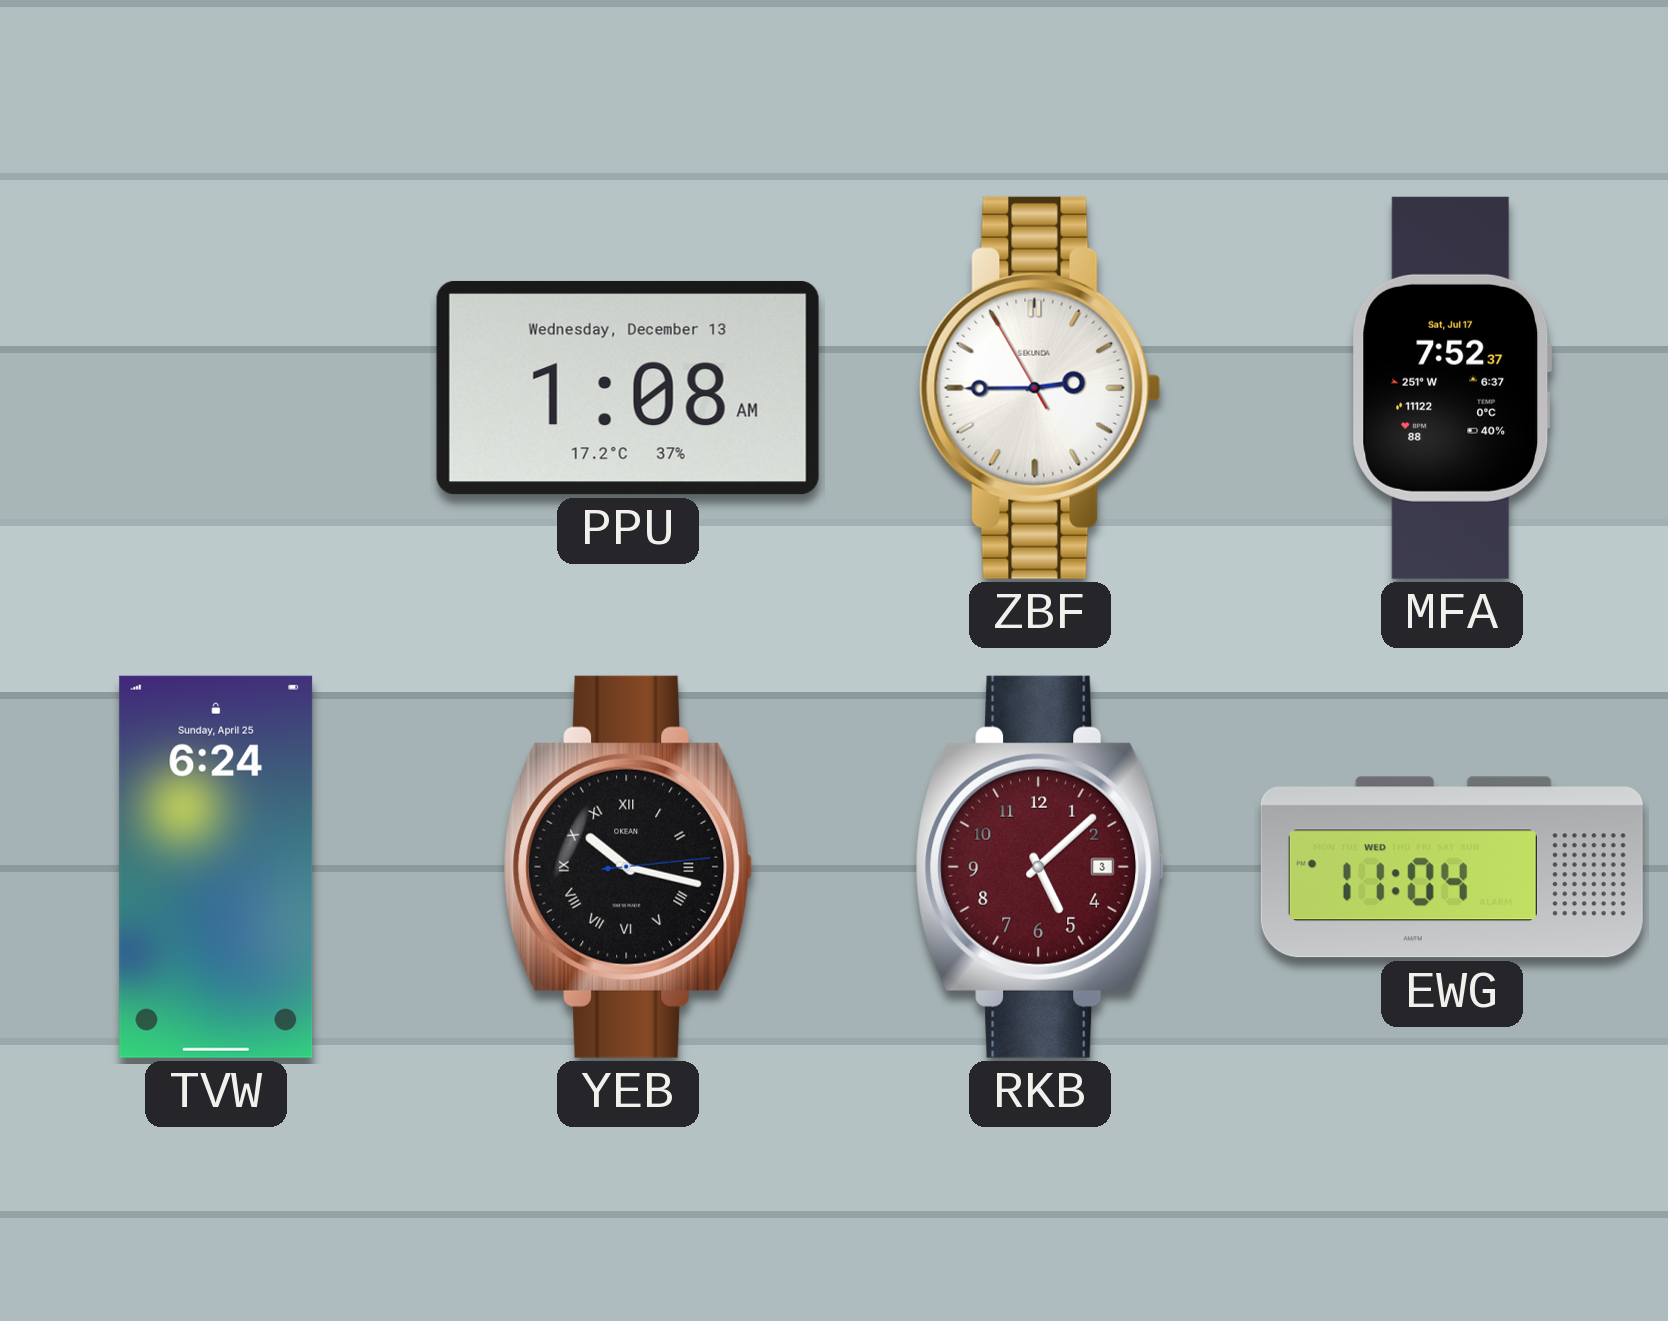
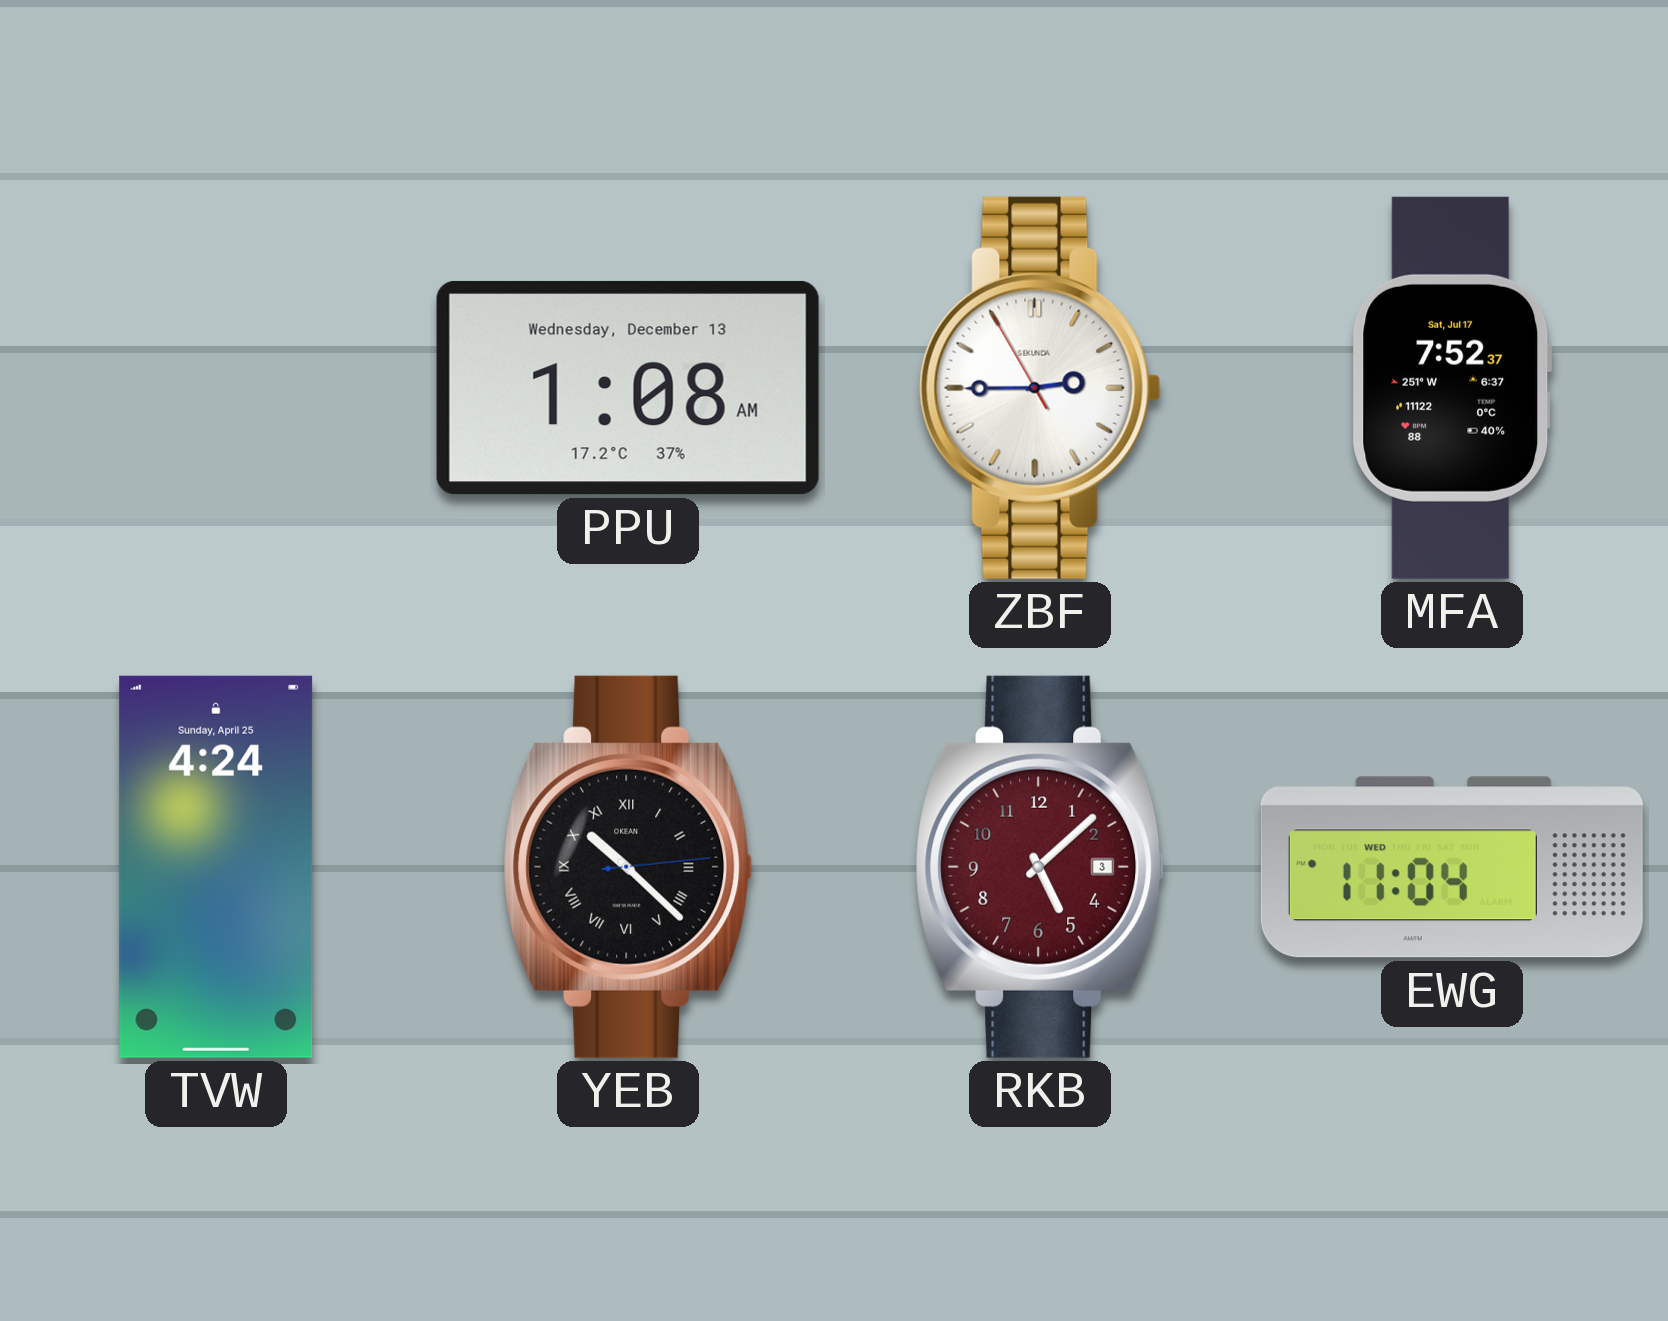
TVW: 6:24 -> 4:24
YEB: 10:17 -> 10:22
